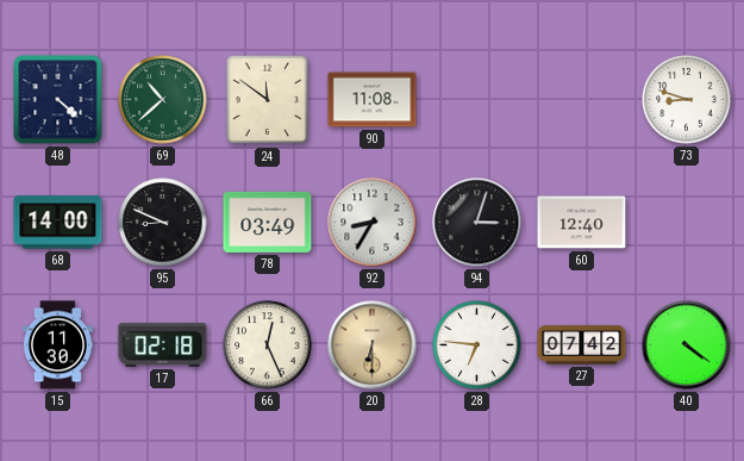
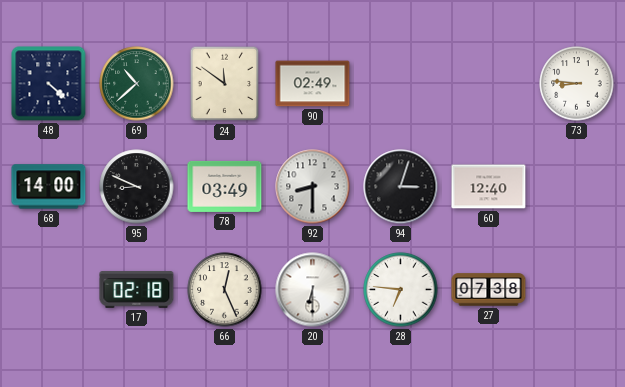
90: 11:08 -> 02:49
73: 8:48 -> 8:46
92: 8:35 -> 8:30
15: 11:30 -> none
20 dial: champagne -> white
27: 07:42 -> 07:38
40: 4:21 -> none
